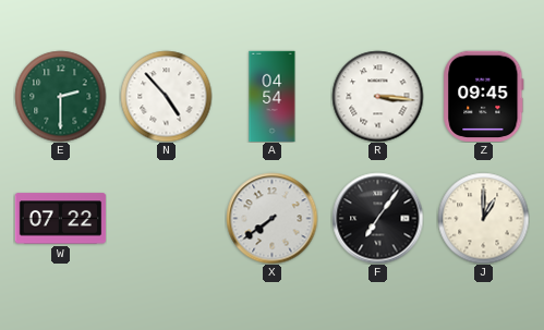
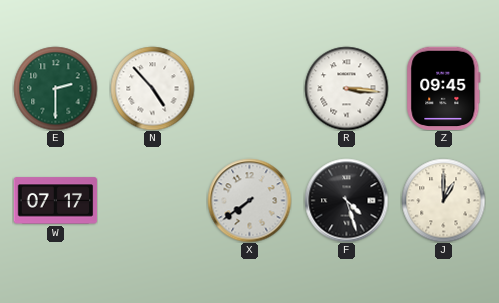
A: 04:54 -> none
W: 07:22 -> 07:17
F: 7:06 -> 4:27
